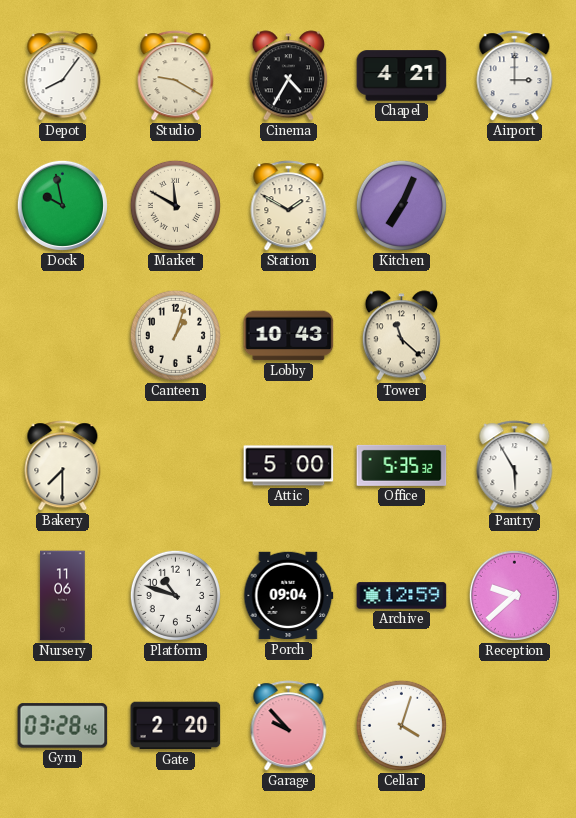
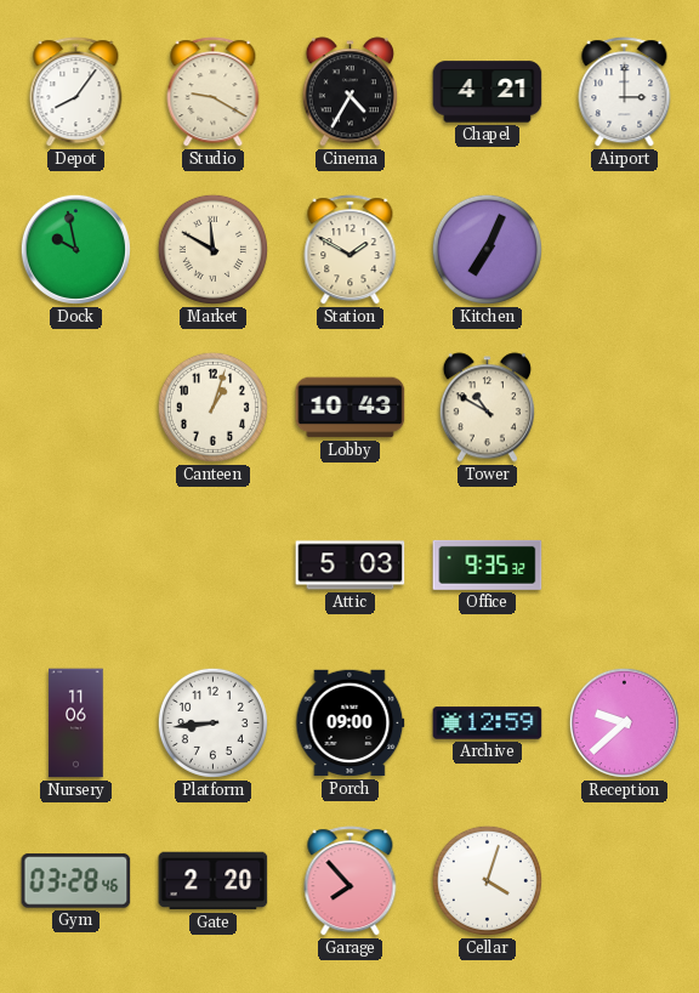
Tower: 11:22 -> 10:50
Bakery: 7:30 -> none
Attic: 5:00 -> 5:03
Office: 5:35 -> 9:35
Pantry: 5:55 -> none
Platform: 10:48 -> 8:44
Porch: 09:04 -> 09:00
Garage: 9:53 -> 7:53
